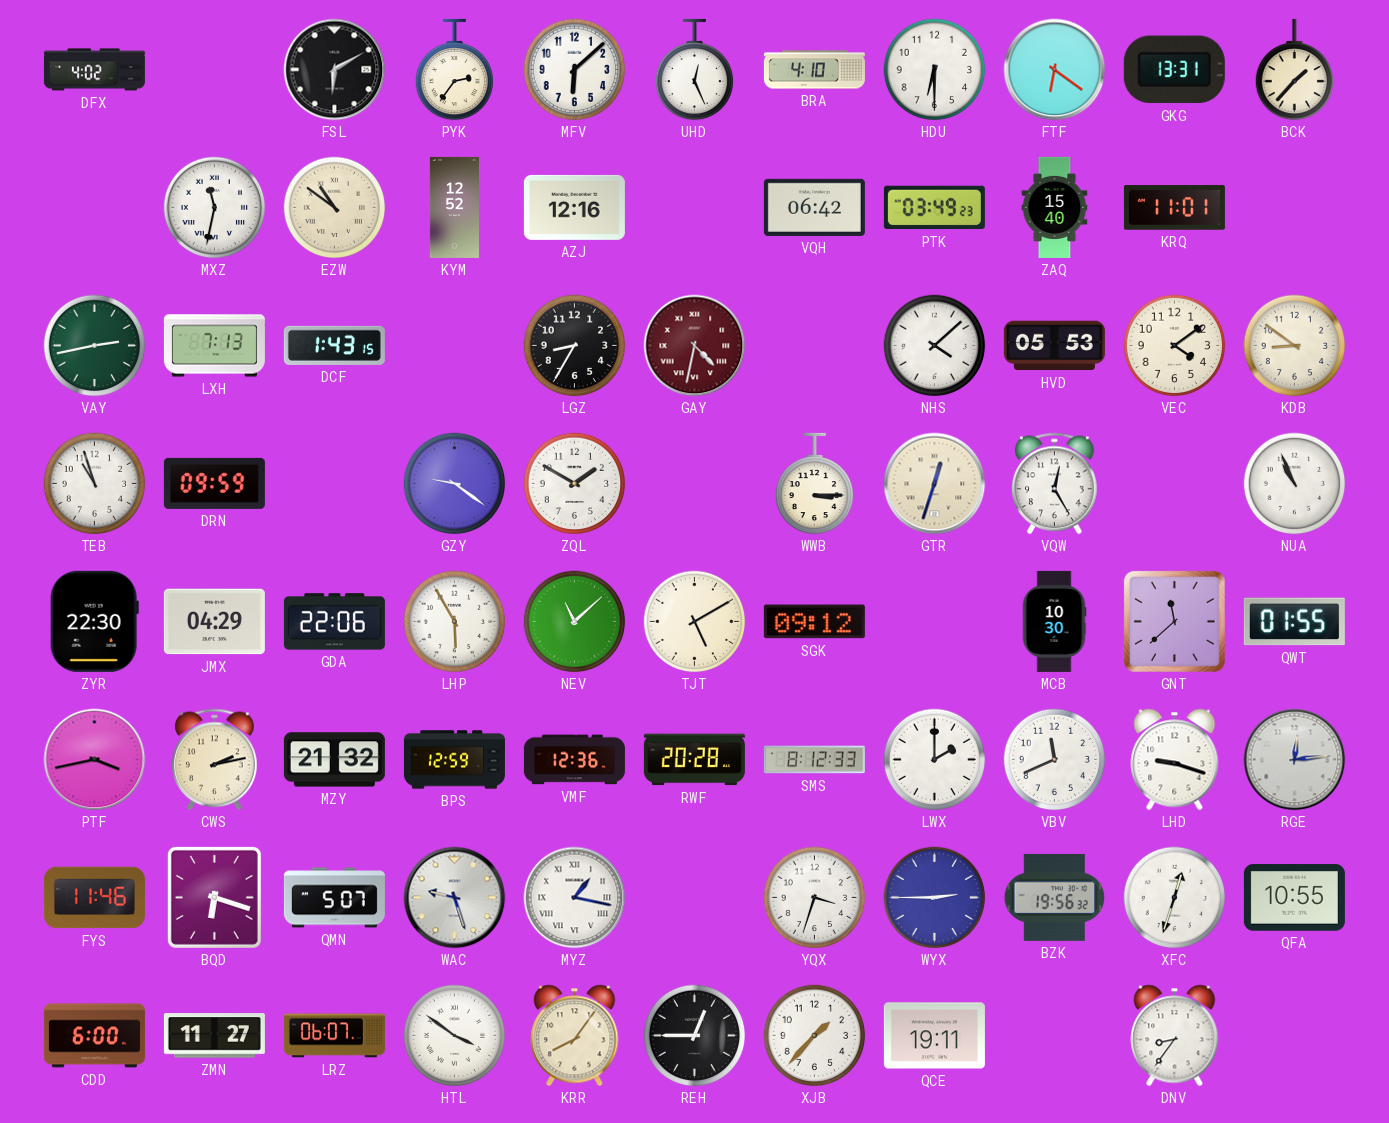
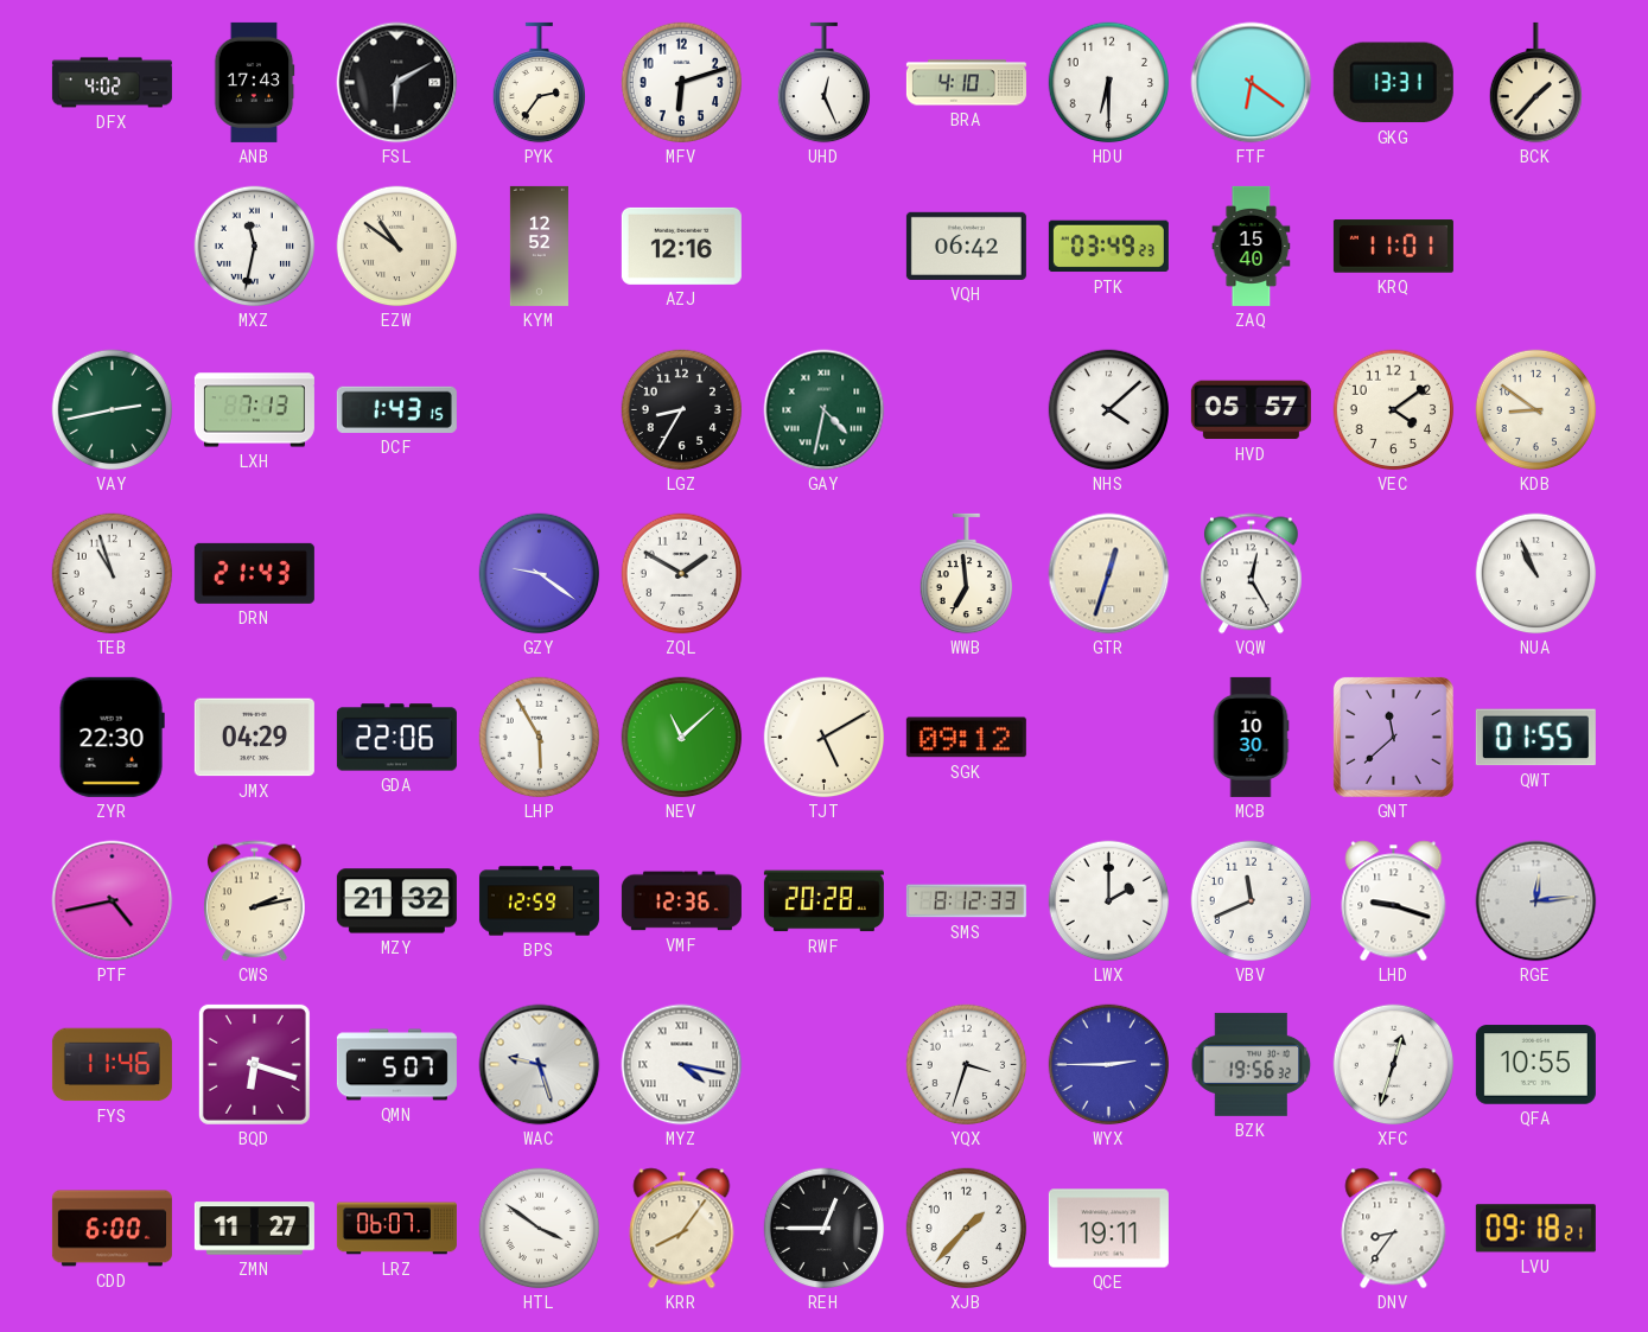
ANB: none -> 17:43
MFV: 6:08 -> 6:12
GAY dial: burgundy -> green
HVD: 05:53 -> 05:57
DRN: 09:59 -> 21:43
WWB: 3:15 -> 6:59
PTF: 3:43 -> 4:43
MYZ: 1:17 -> 4:17
LVU: none -> 09:18
